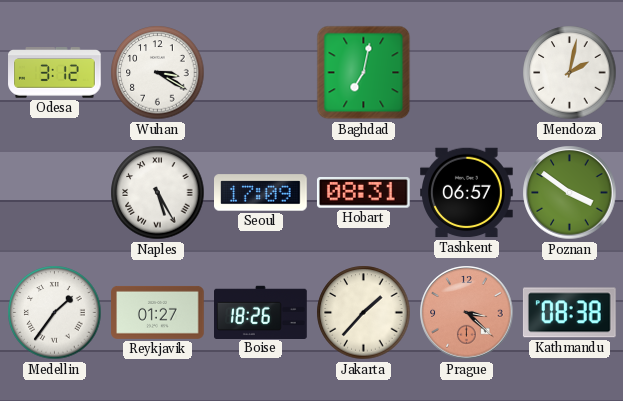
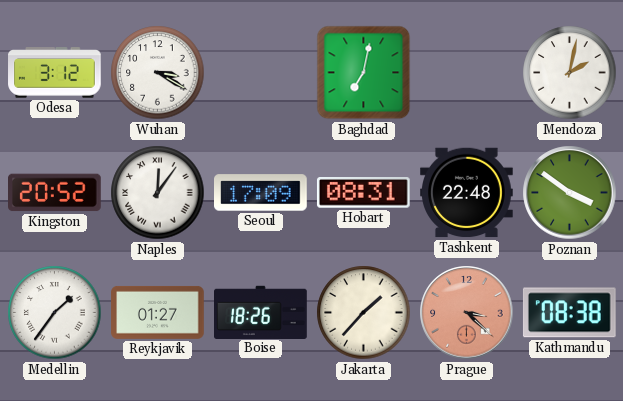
Kingston: none -> 20:52
Naples: 5:25 -> 12:06
Tashkent: 06:57 -> 22:48
